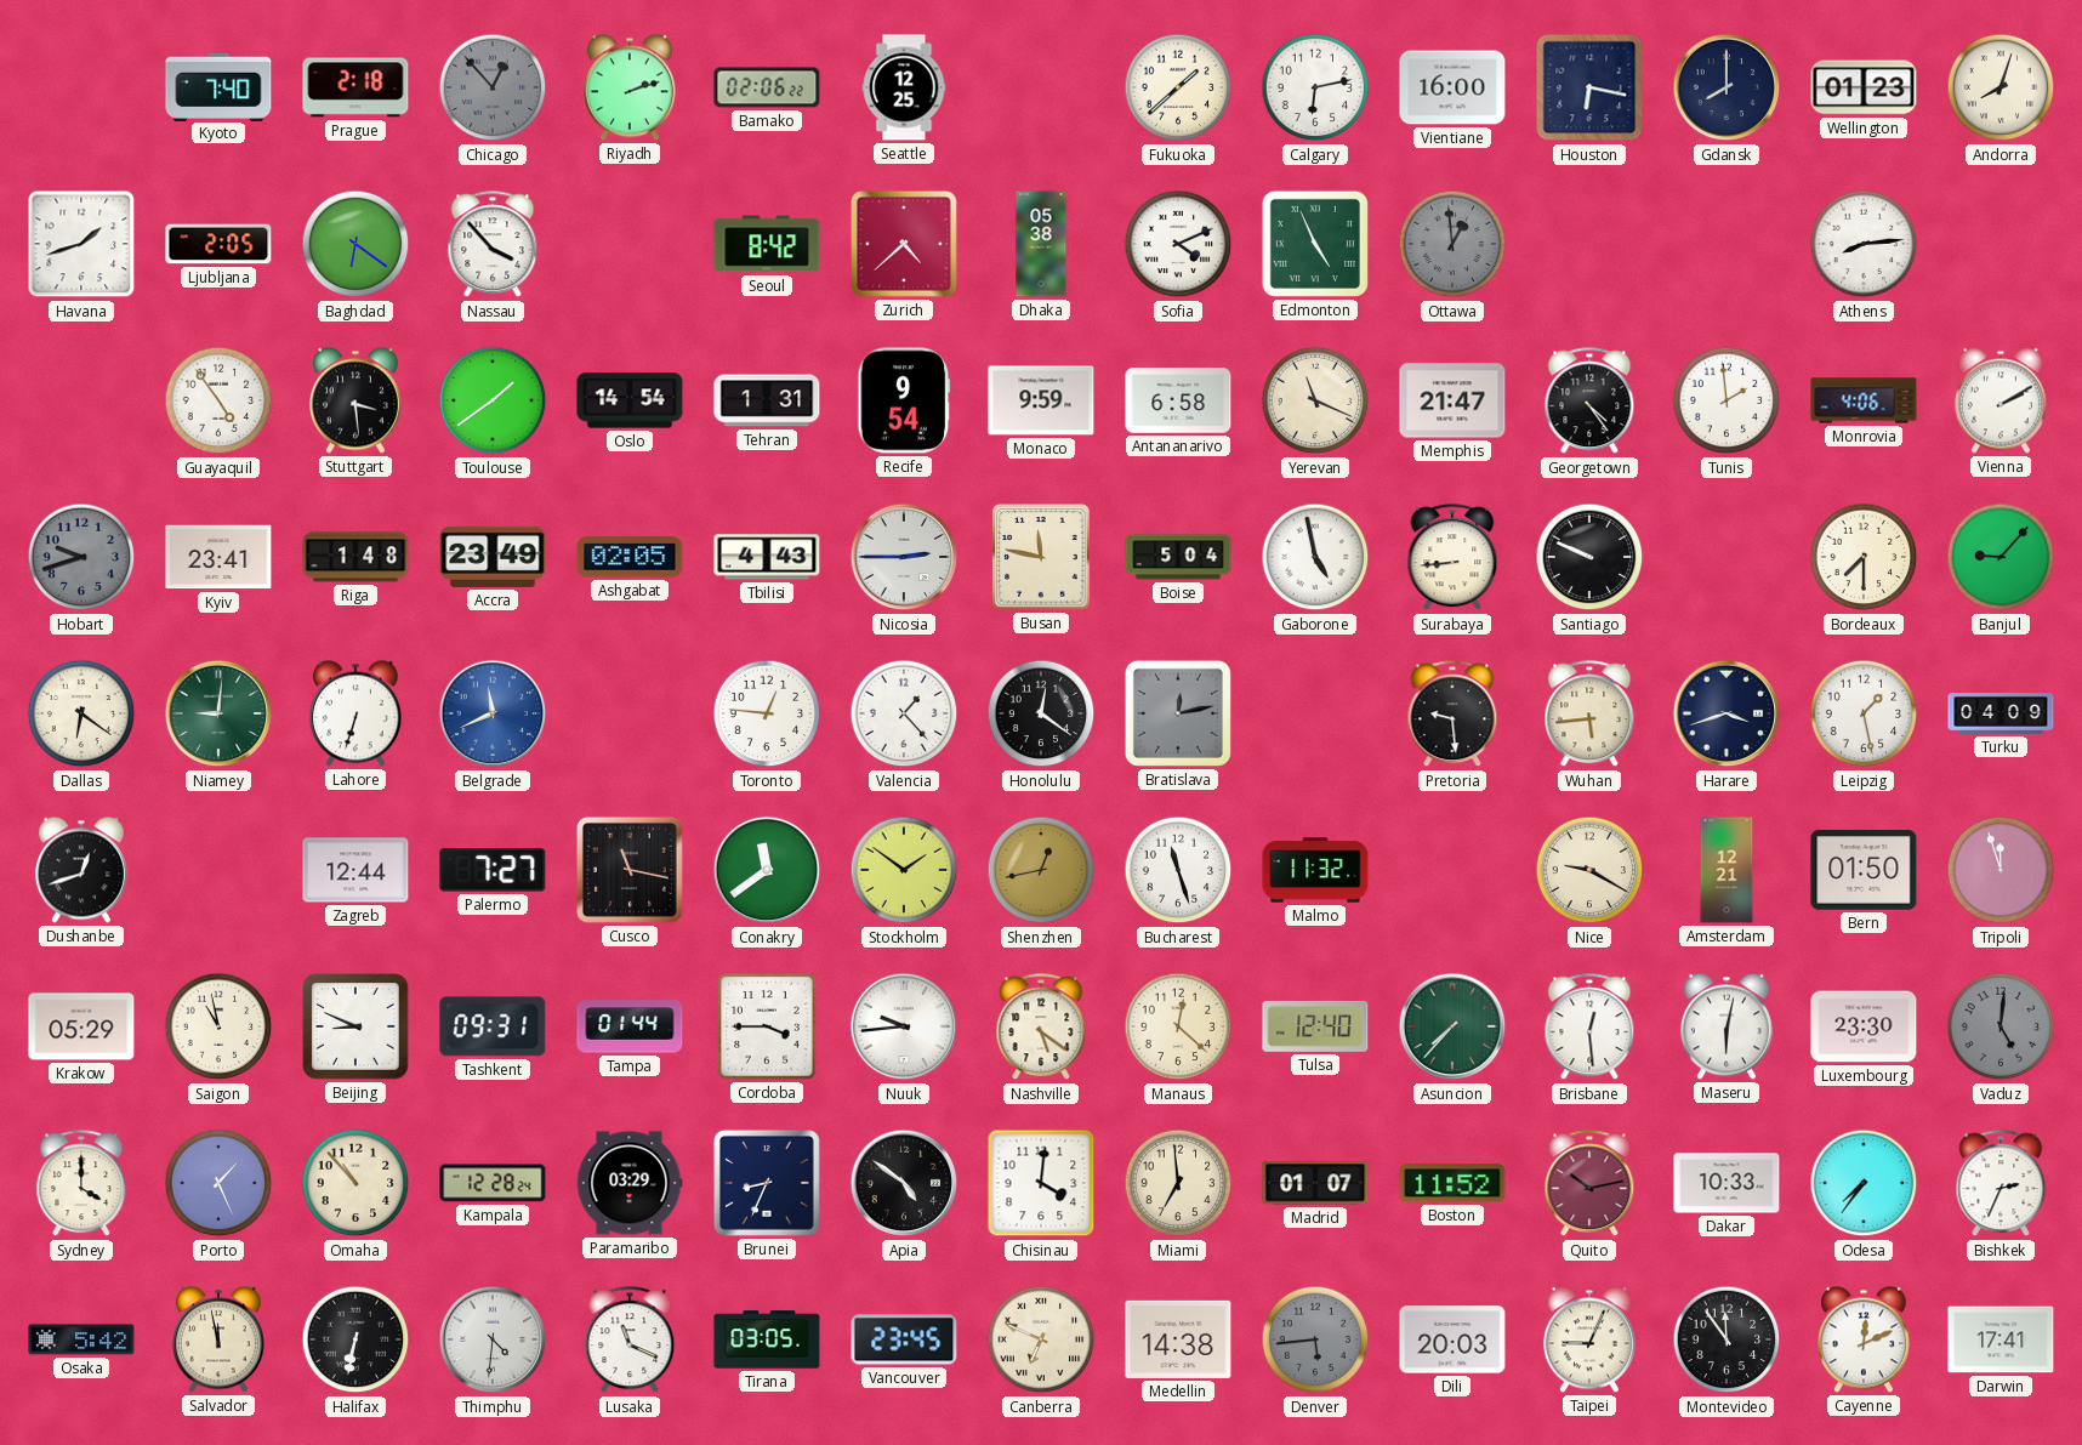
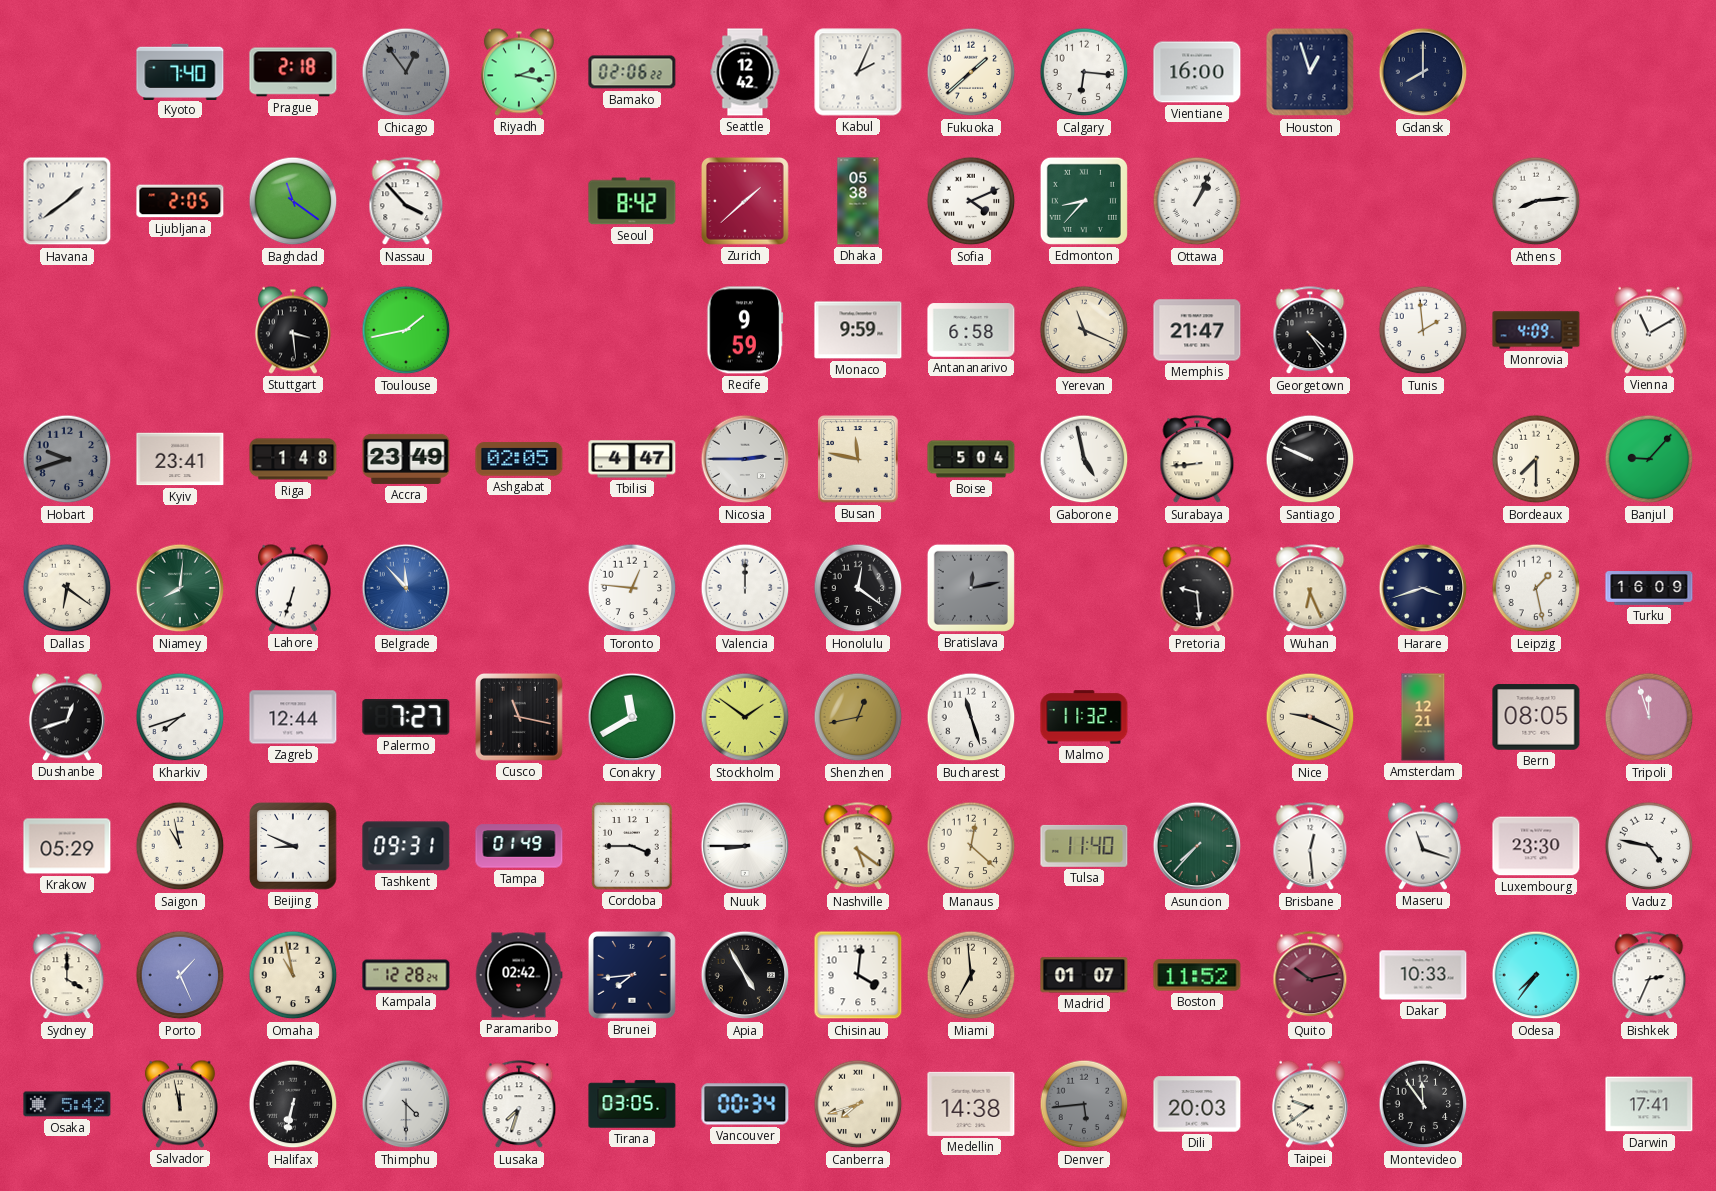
Chicago: 12:53 -> 12:54
Riyadh: 2:12 -> 2:17
Seattle: 12:25 -> 12:42
Kabul: none -> 2:04
Calgary: 6:13 -> 6:16
Houston: 6:17 -> 12:57
Wellington: 01:23 -> none
Andorra: 8:03 -> none
Havana: 1:42 -> 1:39
Baghdad: 6:21 -> 11:21
Zurich: 4:38 -> 1:38
Edmonton: 4:56 -> 8:37
Ottawa: 12:59 -> 1:04
Ottawa dial: grey -> white
Guayaquil: 4:54 -> none
Toulouse: 1:39 -> 1:43
Oslo: 14:54 -> none
Tehran: 1:31 -> none
Recife: 9:54 -> 9:59
Monrovia: 4:06 -> 4:09
Vienna: 2:10 -> 11:10
Tbilisi: 4:43 -> 4:47
Niamey: 9:01 -> 8:01
Belgrade: 11:41 -> 11:53
Valencia: 1:23 -> 12:00
Wuhan: 5:44 -> 6:26
Turku: 04:09 -> 16:09
Kharkiv: none -> 7:42
Conakry: 11:39 -> 11:40
Nice: 9:20 -> 9:19
Bern: 01:50 -> 08:05
Tampa: 01:44 -> 01:49
Nuuk: 9:44 -> 8:45
Tulsa: 12:40 -> 11:40
Maseru: 6:02 -> 11:18
Vaduz: 5:01 -> 4:47
Vaduz dial: grey -> white
Omaha: 10:53 -> 10:58
Paramaribo: 03:29 -> 02:42
Brunei: 8:34 -> 7:44
Apia: 4:51 -> 4:55
Thimphu: 4:31 -> 4:30
Lusaka: 11:19 -> 7:33
Vancouver: 23:45 -> 00:34
Canberra: 6:49 -> 7:42
Taipei: 9:04 -> 9:39
Cayenne: 12:11 -> none
